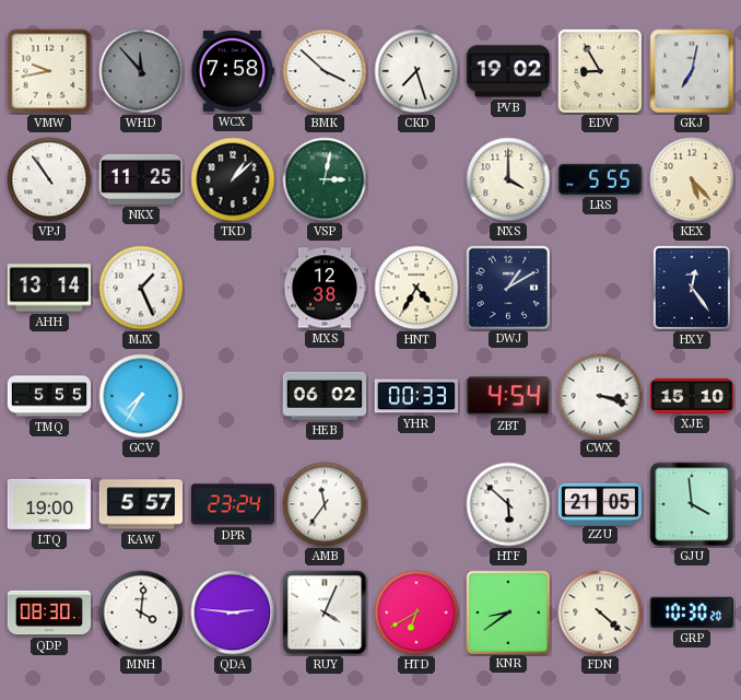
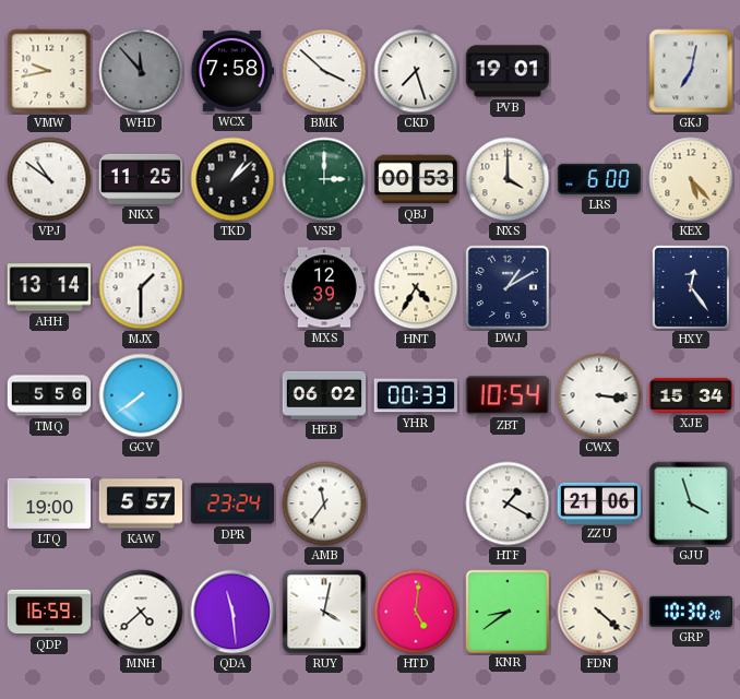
PVB: 19:02 -> 19:01
EDV: 8:55 -> none
VPJ: 10:54 -> 10:51
VSP: 3:02 -> 3:00
QBJ: none -> 00:53
LRS: 5:55 -> 6:00
MJX: 1:26 -> 1:30
MXS: 12:38 -> 12:39
TMQ: 5:55 -> 5:56
GCV: 7:35 -> 7:39
ZBT: 4:54 -> 10:54
CWX: 3:18 -> 3:16
XJE: 15:10 -> 15:34
HTF: 5:52 -> 1:20
ZZU: 21:05 -> 21:06
GJU: 3:59 -> 3:57
QDP: 08:30 -> 16:59
MNH: 4:01 -> 4:38
QDA: 2:46 -> 11:29
RUY: 4:04 -> 4:02
HTD: 6:40 -> 5:01
